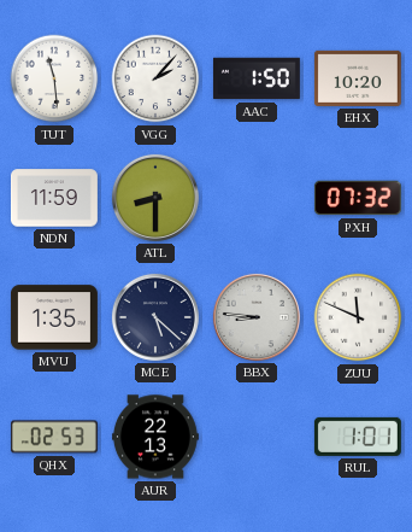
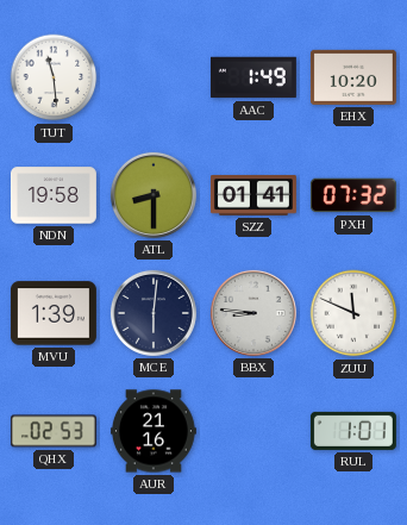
VGG: 2:07 -> none
AAC: 1:50 -> 1:49
NDN: 11:59 -> 19:58
SZZ: none -> 01:41
MVU: 1:35 -> 1:39
MCE: 5:22 -> 6:01
AUR: 22:13 -> 21:16
